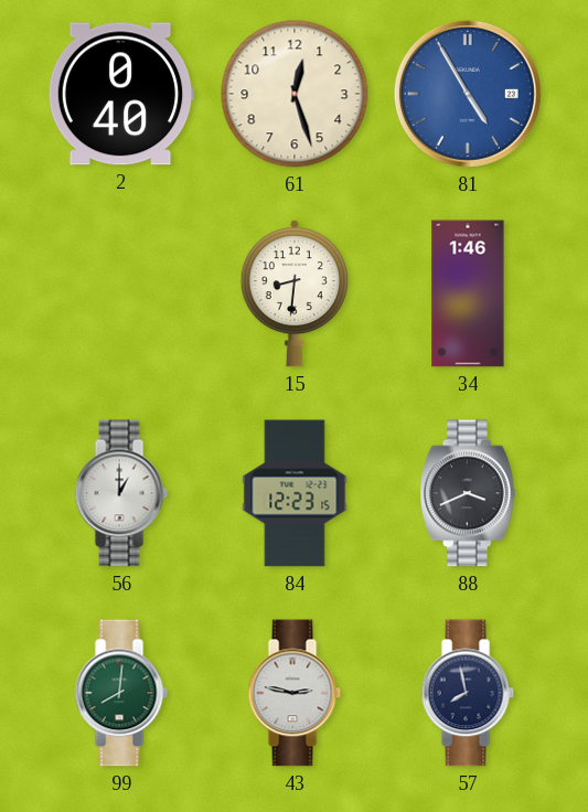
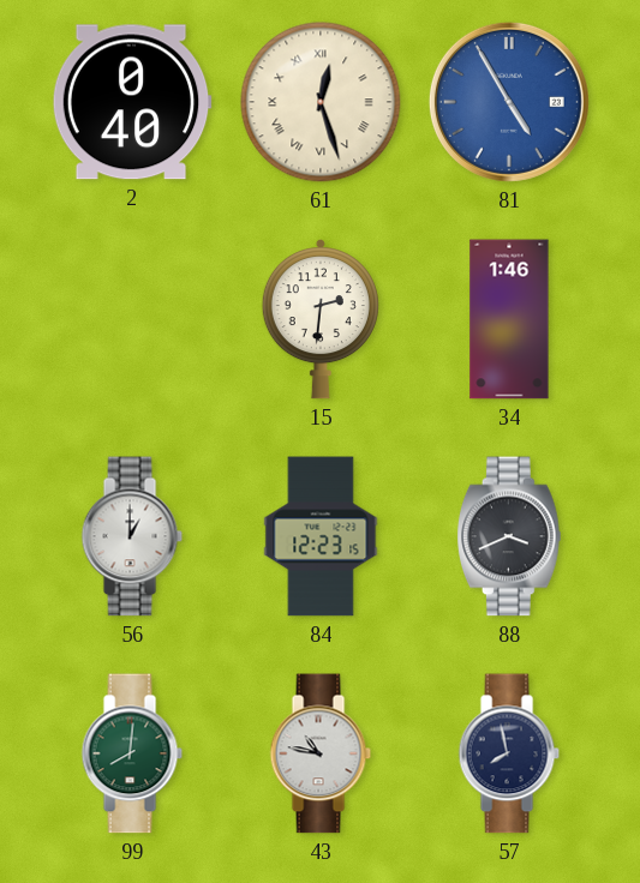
61 numerals: Arabic -> Roman
15: 8:31 -> 2:31
43: 2:47 -> 10:47
